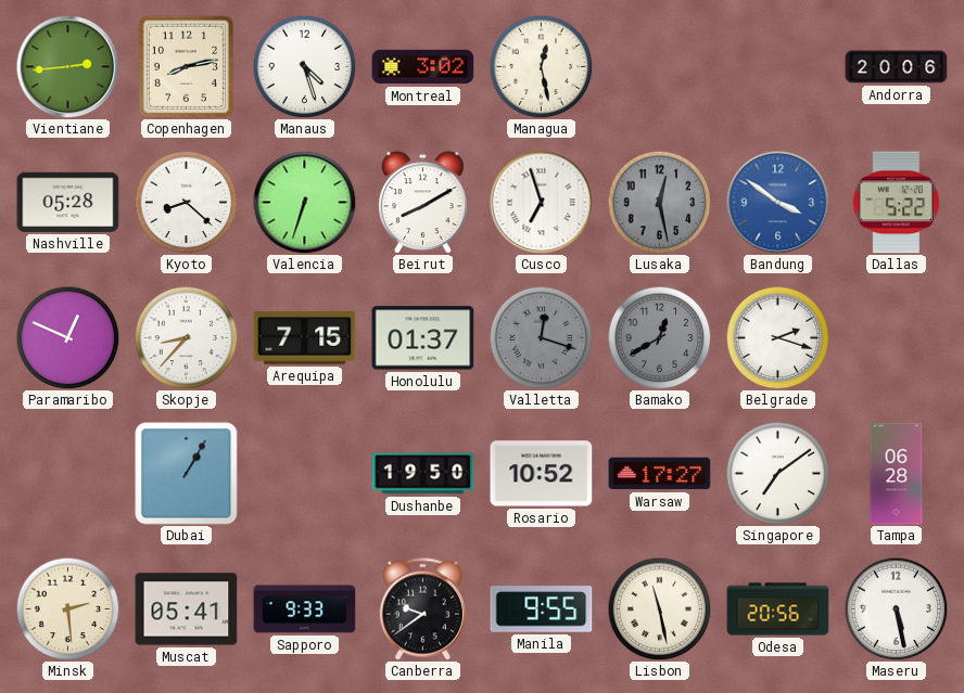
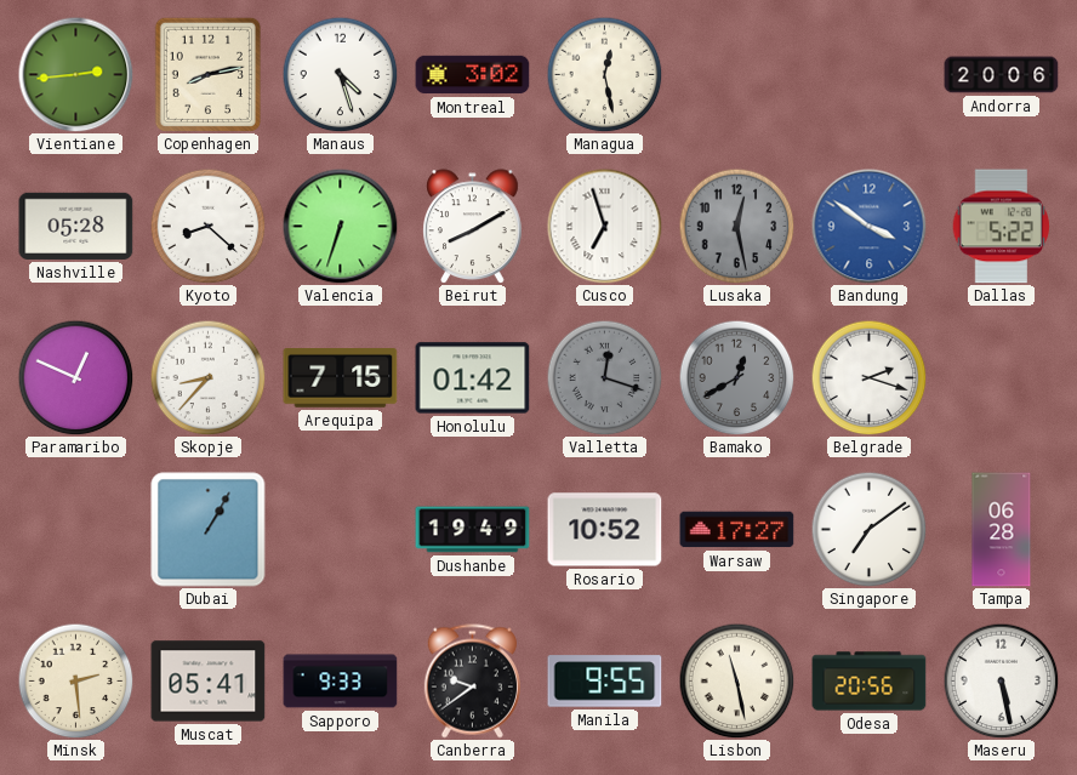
Honolulu: 01:37 -> 01:42
Dushanbe: 19:50 -> 19:49
